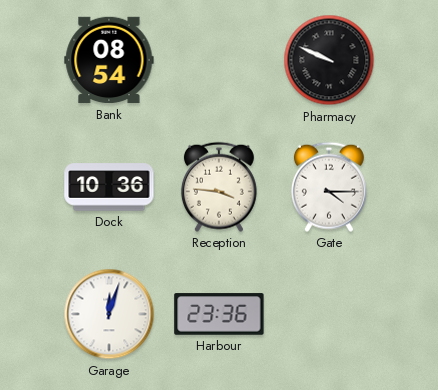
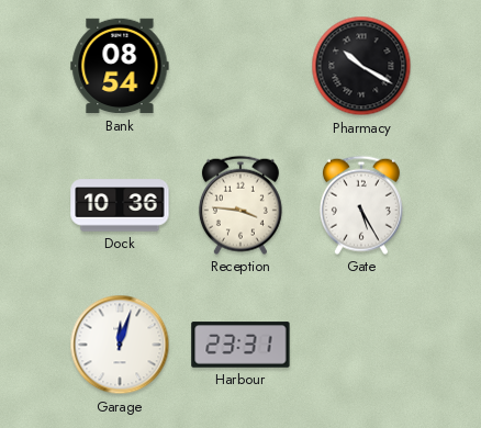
Pharmacy: 9:49 -> 10:20
Gate: 4:15 -> 5:25
Harbour: 23:36 -> 23:31
